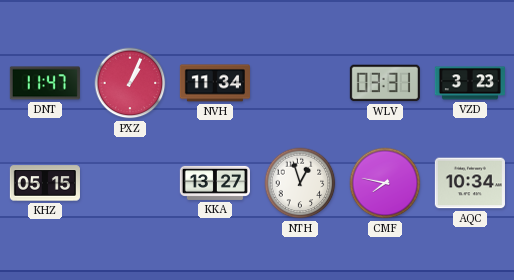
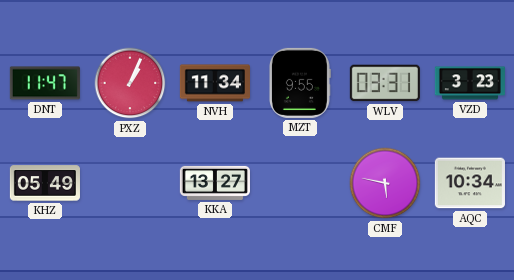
MZT: none -> 9:55
KHZ: 05:15 -> 05:49
NTH: 12:57 -> none
CMF: 7:47 -> 5:47
